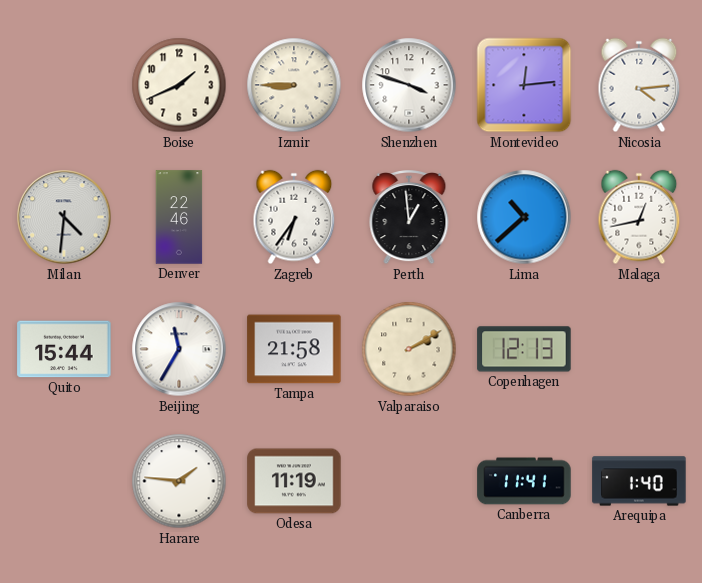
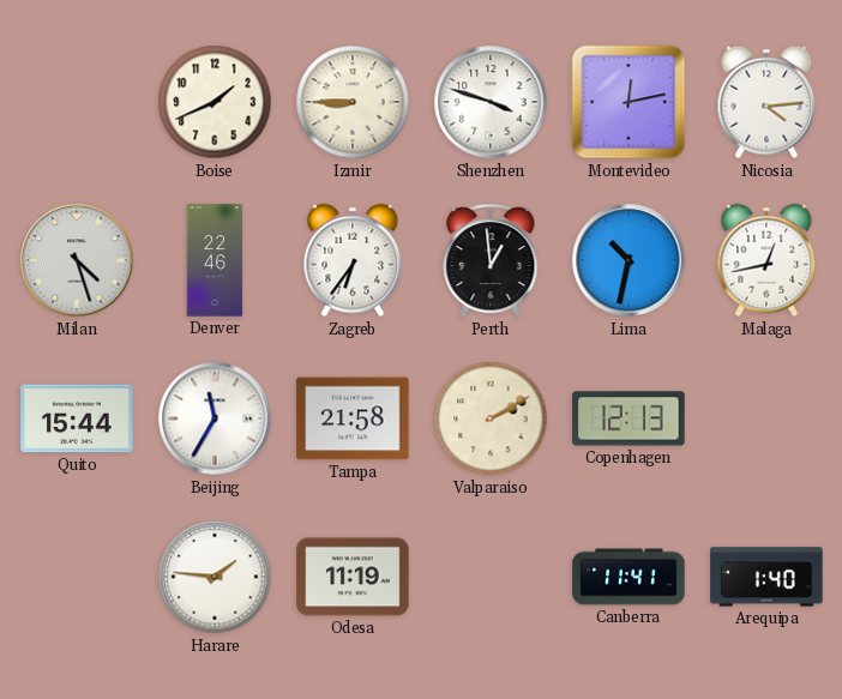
Montevideo: 12:14 -> 12:13
Milan: 4:31 -> 4:27
Lima: 10:38 -> 10:32
